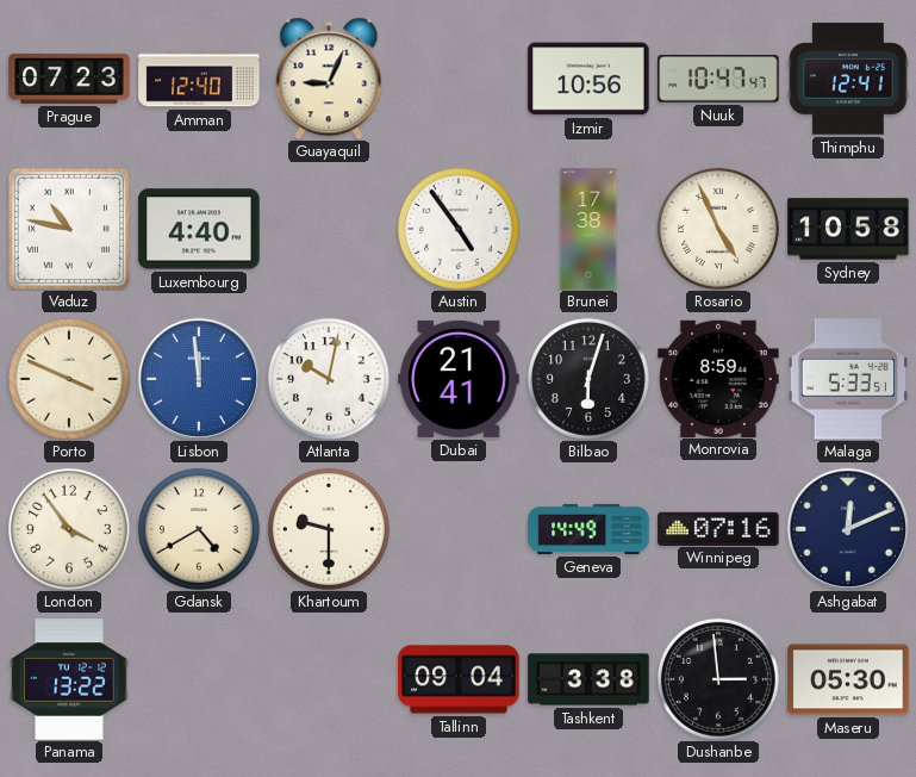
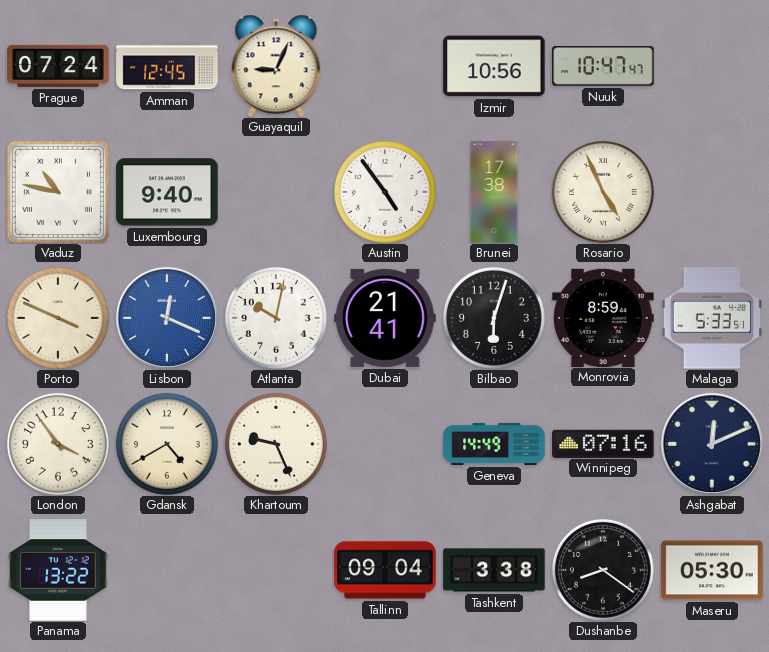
Prague: 07:23 -> 07:24
Amman: 12:40 -> 12:45
Thimphu: 12:41 -> none
Luxembourg: 4:40 -> 9:40
Sydney: 10:58 -> none
Lisbon: 11:59 -> 12:19
Khartoum: 9:30 -> 9:26
Dushanbe: 2:59 -> 8:21
